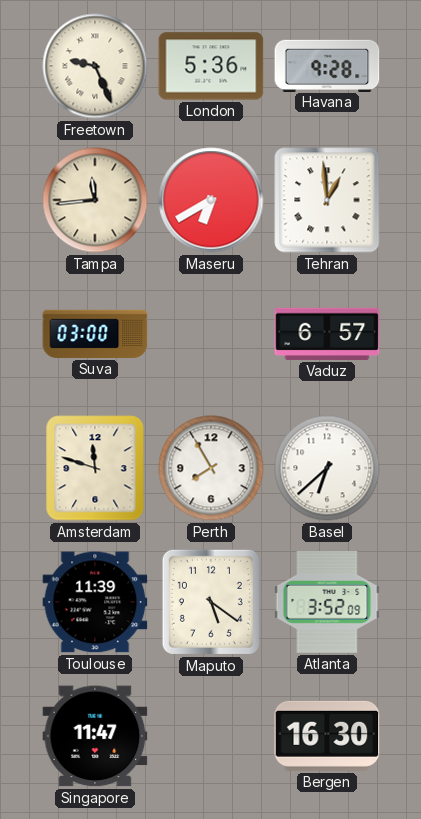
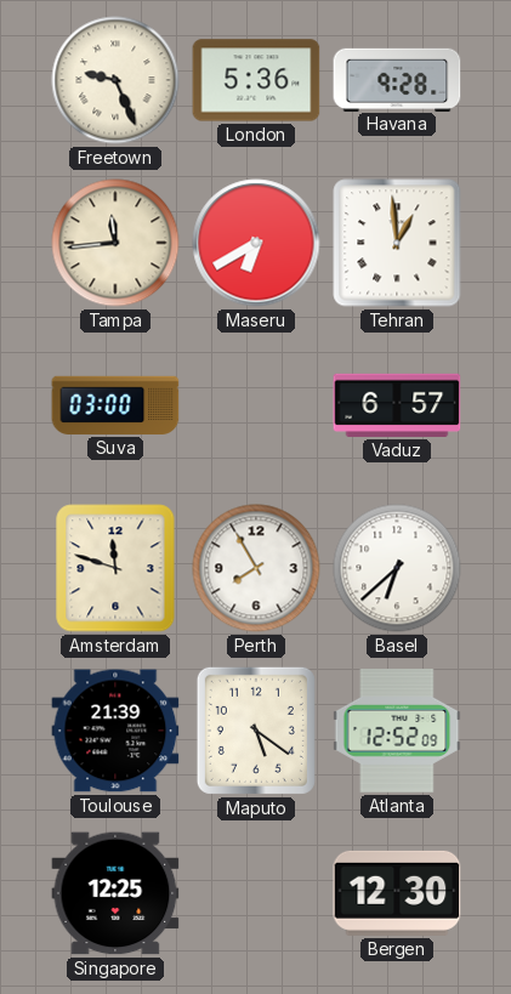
Toulouse: 11:39 -> 21:39
Atlanta: 3:52 -> 12:52
Singapore: 11:47 -> 12:25
Bergen: 16:30 -> 12:30
